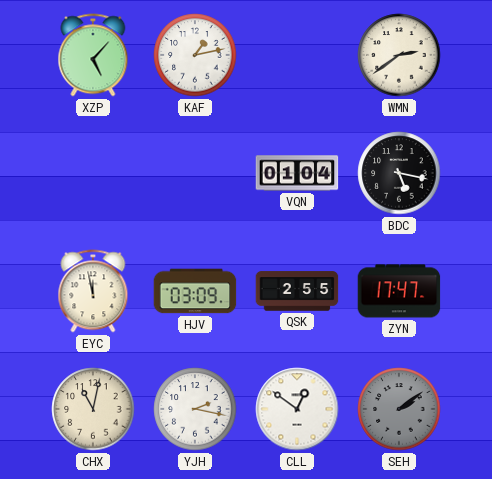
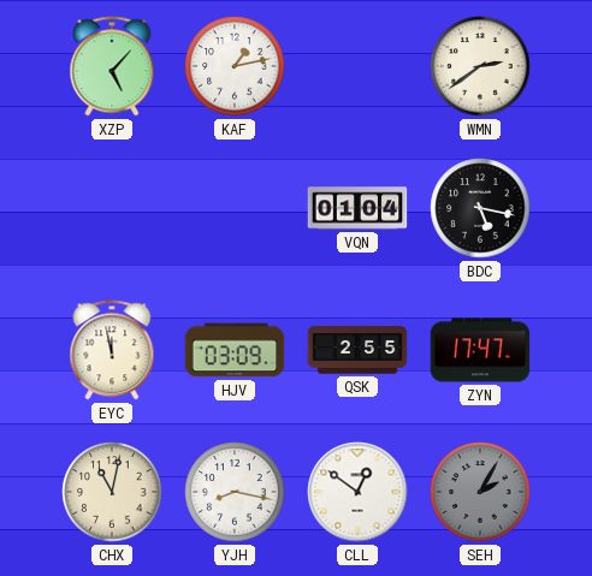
YJH: 2:17 -> 8:17
SEH: 2:09 -> 2:05
